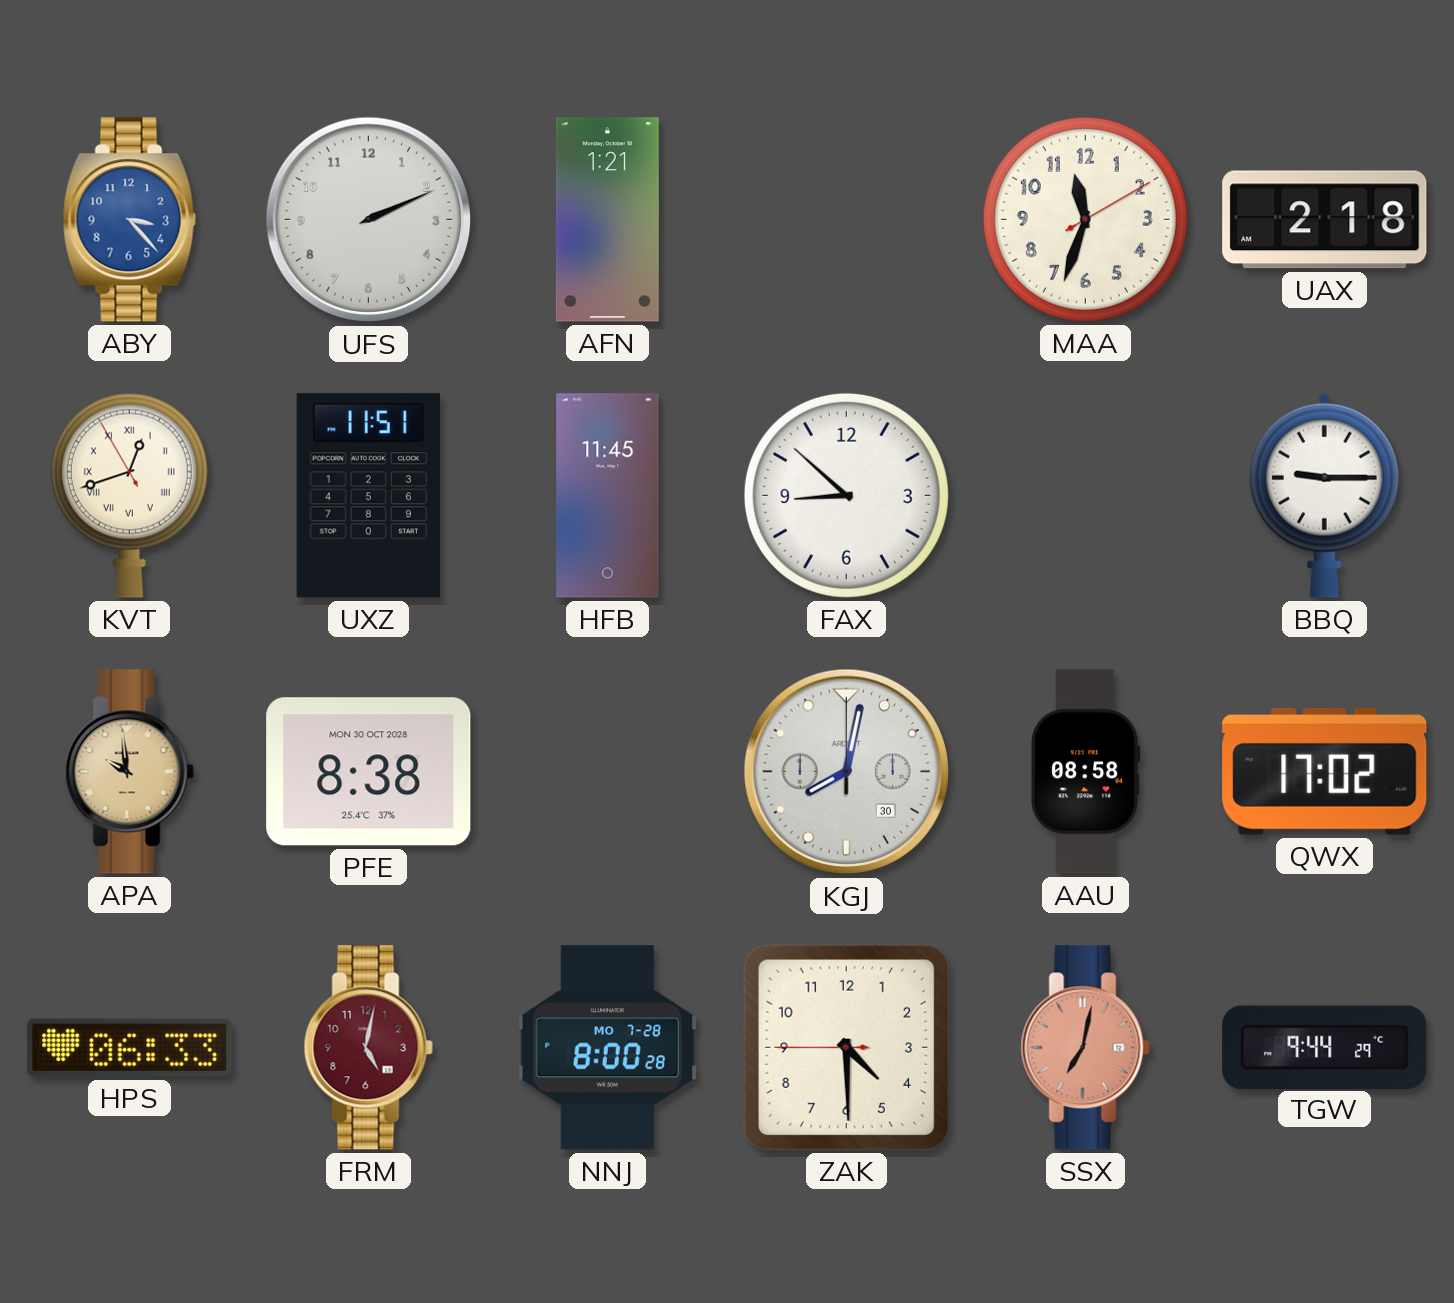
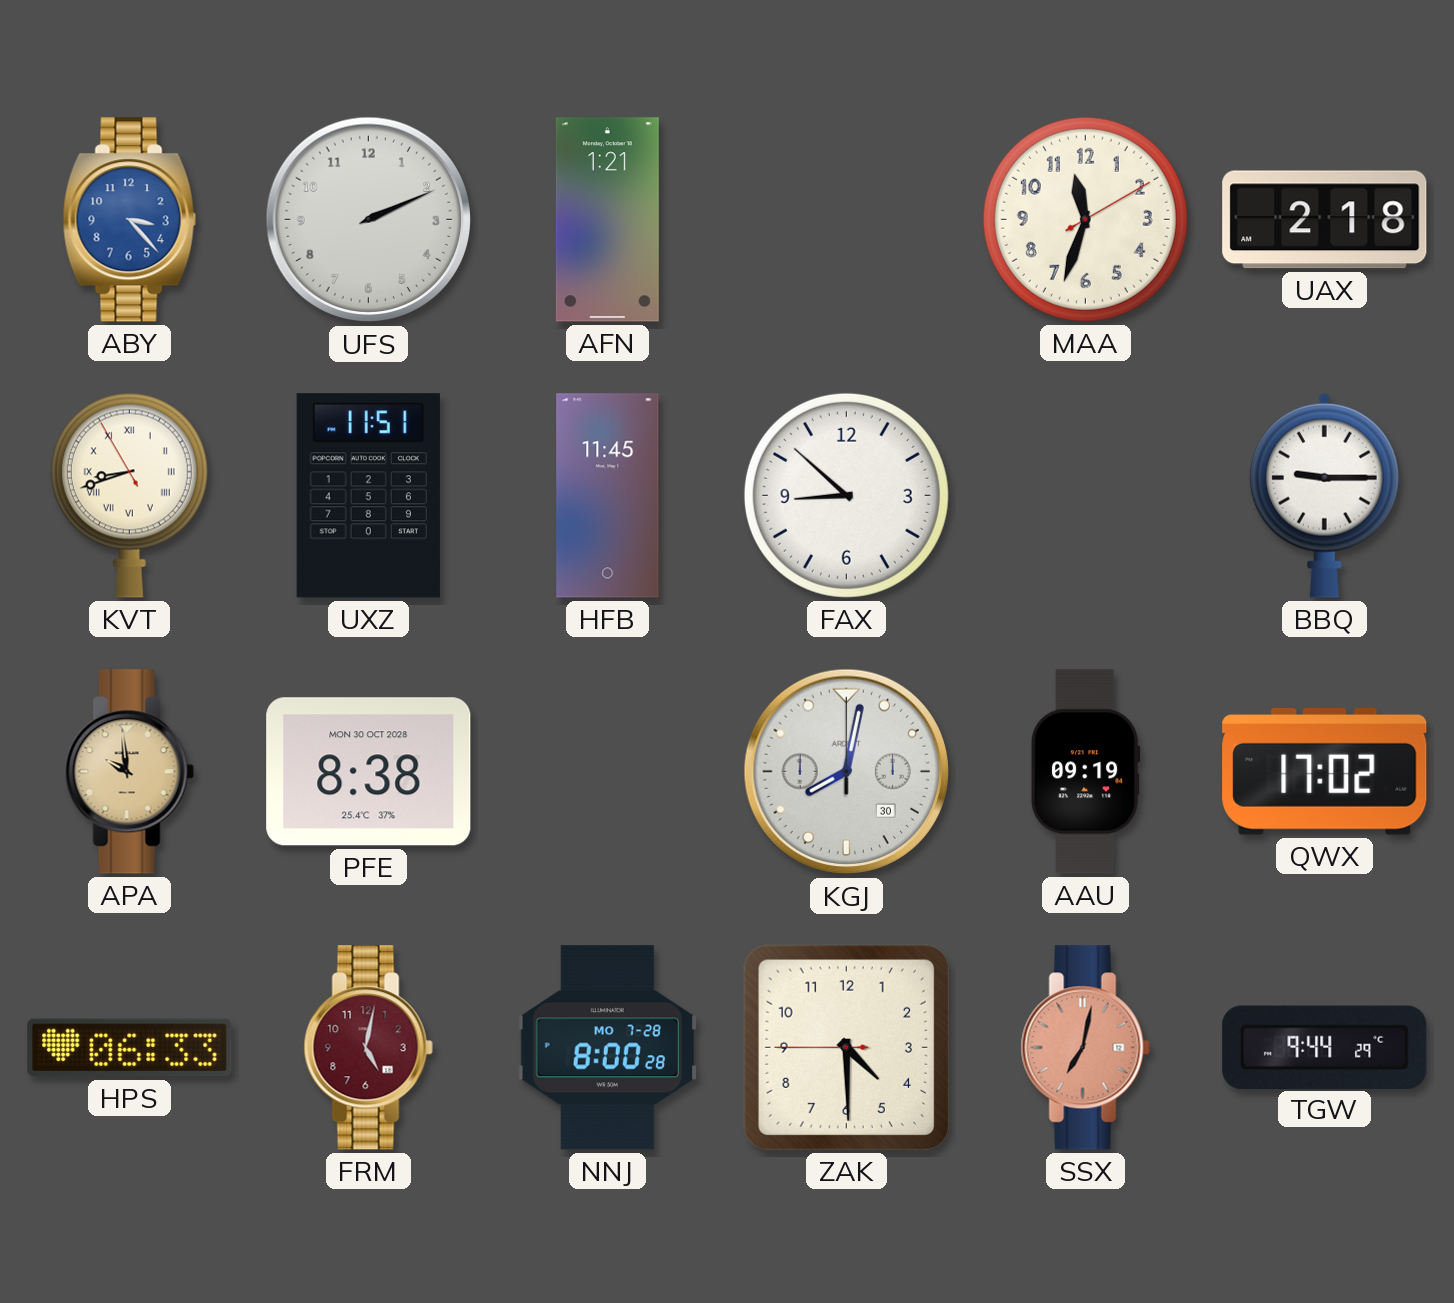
KVT: 12:41 -> 8:41
AAU: 08:58 -> 09:19
